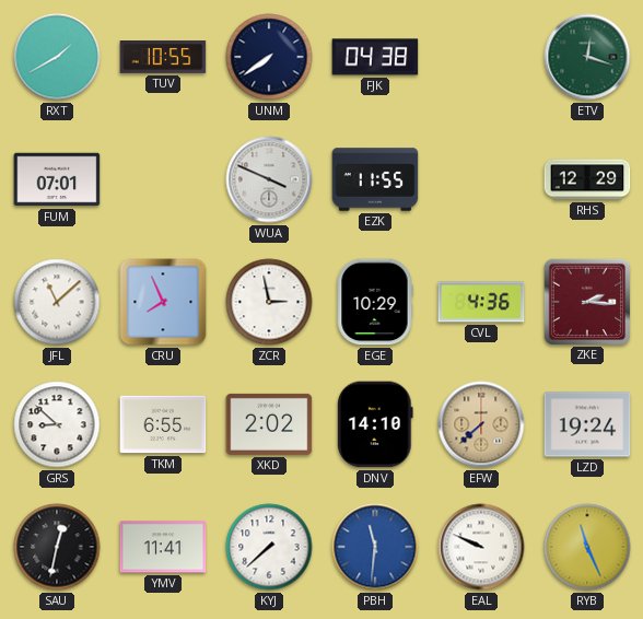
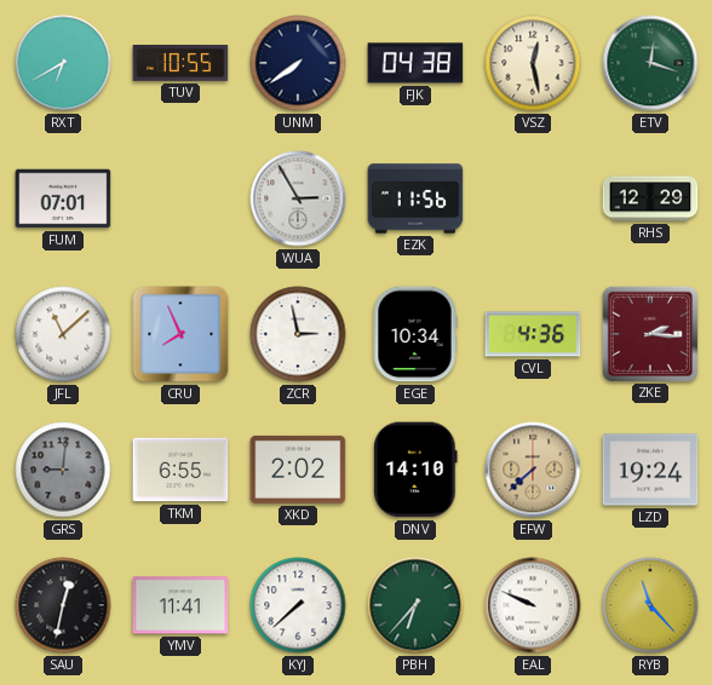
RXT: 1:40 -> 6:40
VSZ: none -> 12:28
WUA: 3:49 -> 2:55
EZK: 11:55 -> 11:56
EGE: 10:29 -> 10:34
GRS: 8:52 -> 9:01
GRS dial: white -> grey
PBH: 11:31 -> 6:37
PBH dial: blue -> green
RYB: 11:26 -> 11:23
